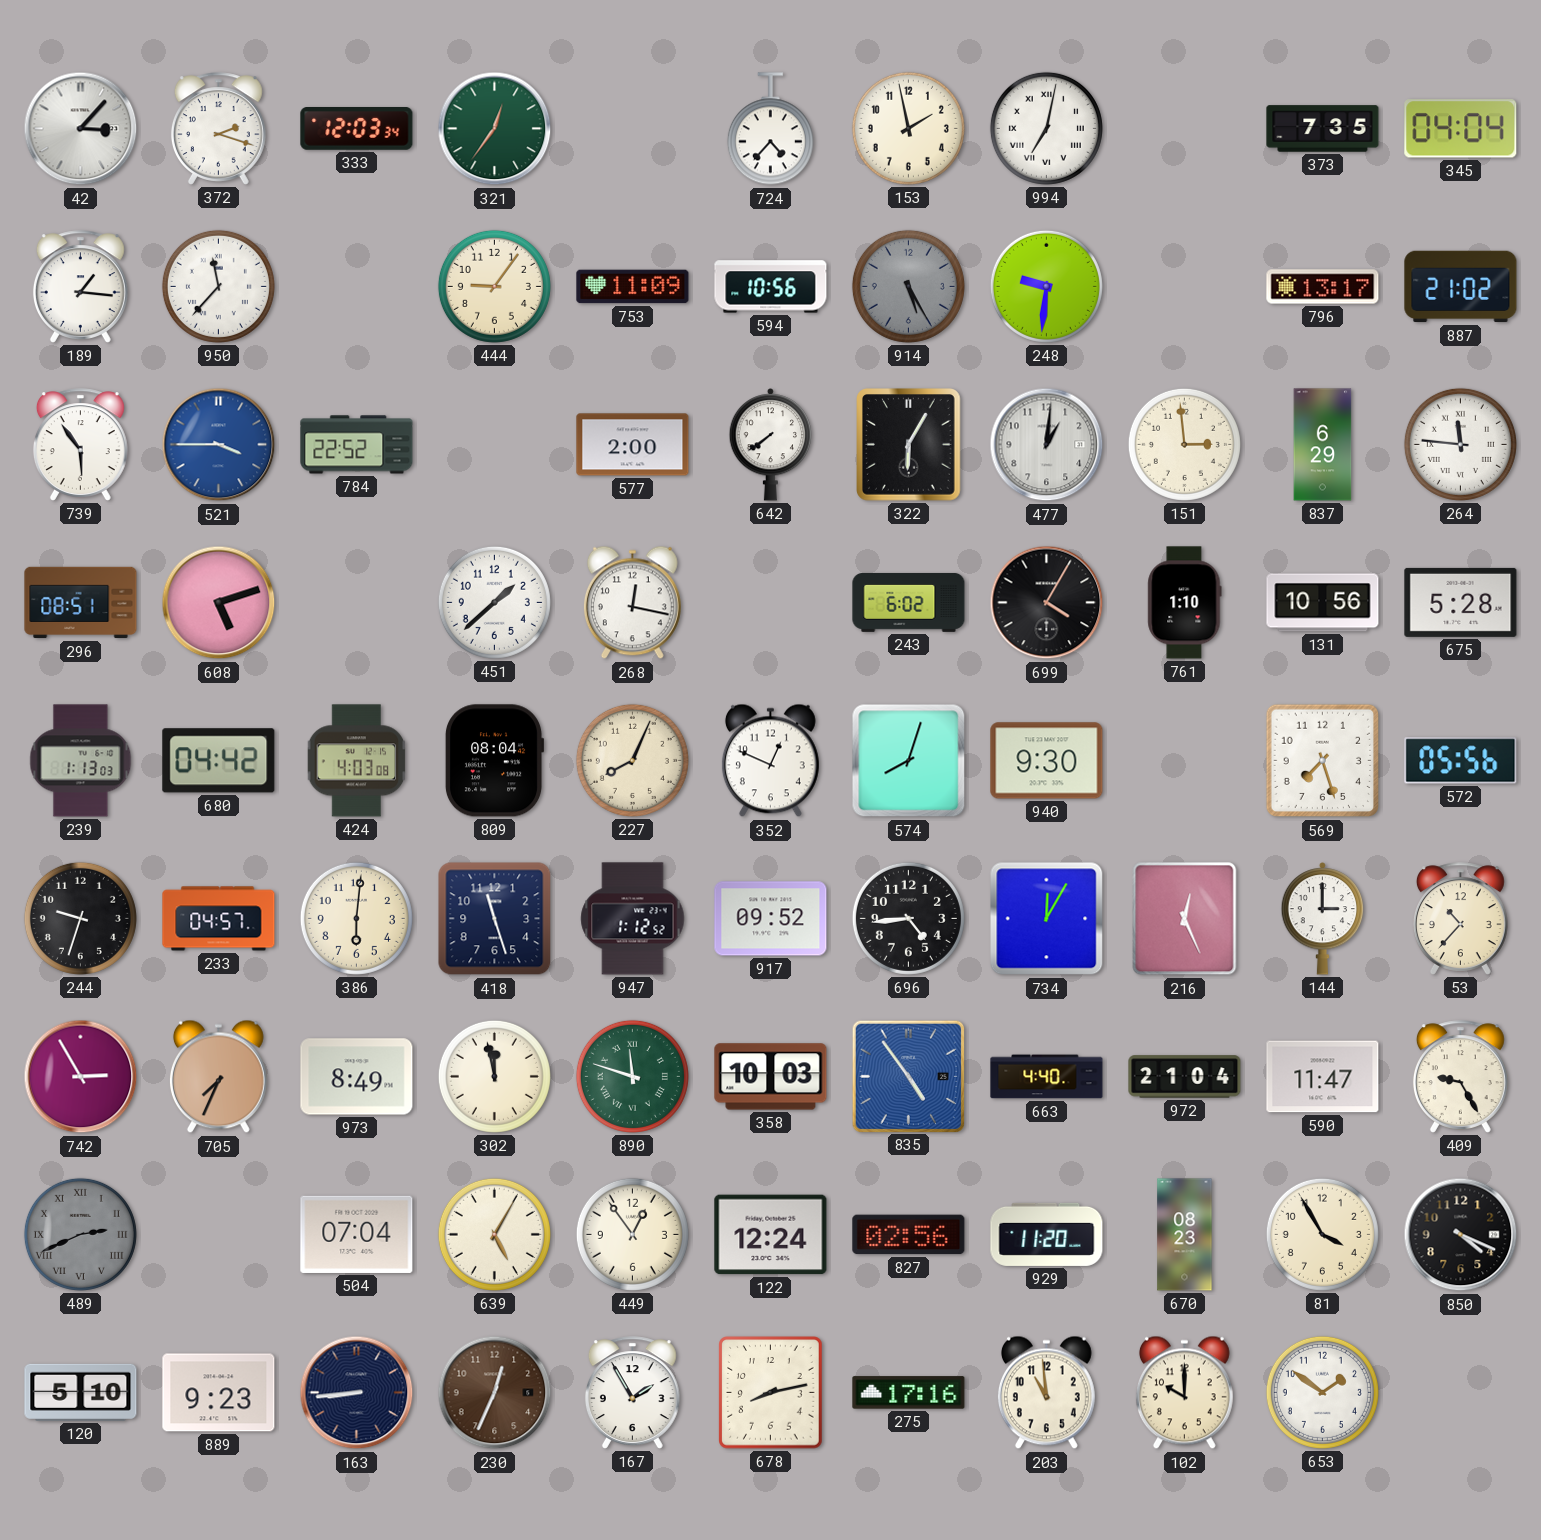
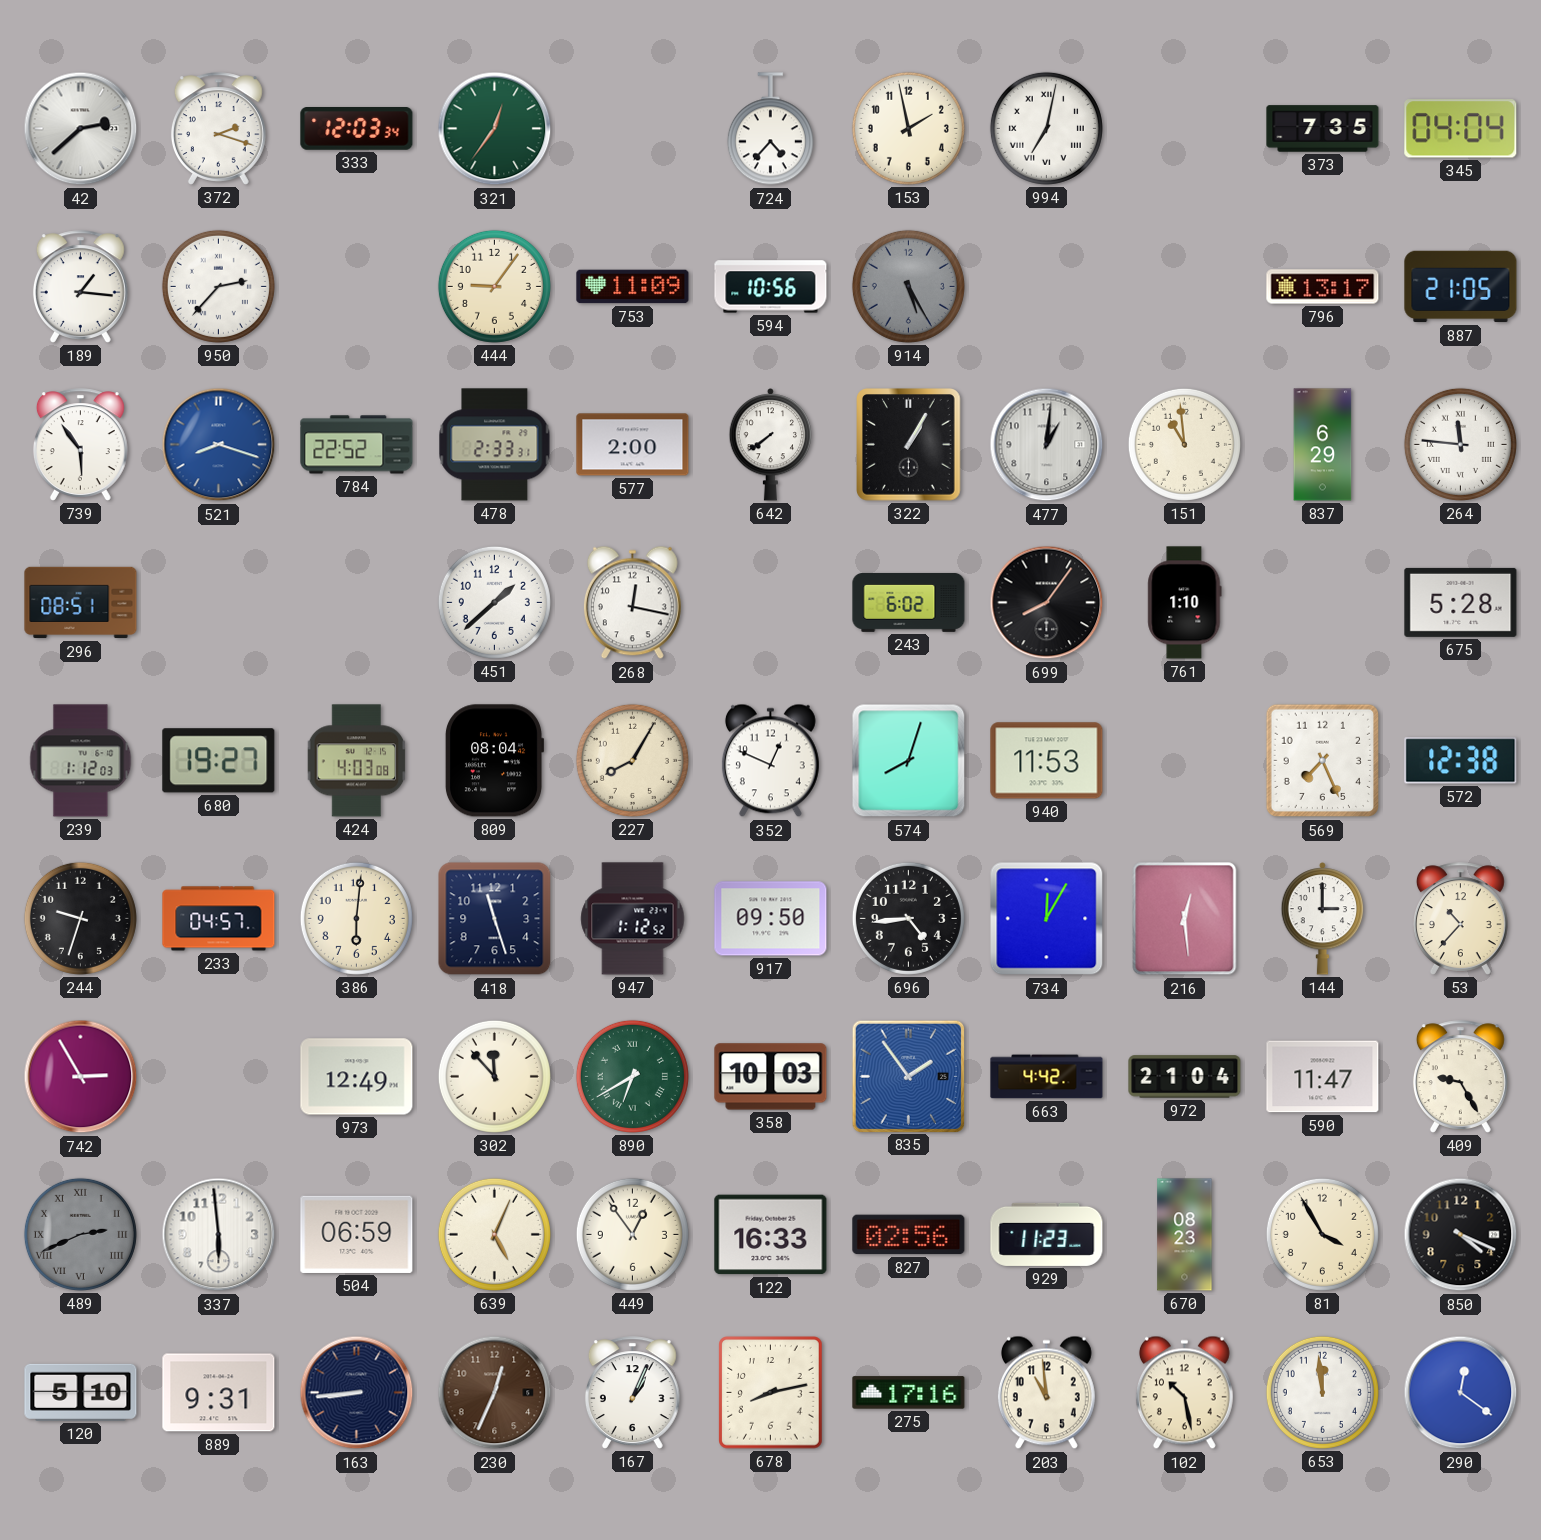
42: 3:07 -> 2:38
950: 11:37 -> 2:37
248: 9:31 -> none
887: 21:02 -> 21:05
521: 3:45 -> 8:18
478: none -> 2:33
322: 6:05 -> 1:05
151: 2:59 -> 10:59
608: 5:12 -> none
699: 4:05 -> 8:06
131: 10:56 -> none
239: 1:13 -> 1:12
680: 04:42 -> 19:27
227: 8:04 -> 8:05
940: 9:30 -> 11:53
569: 7:27 -> 7:26
572: 05:56 -> 12:38
917: 09:52 -> 09:50
216: 12:26 -> 12:29
705: 7:34 -> none
973: 8:49 -> 12:49
302: 11:58 -> 11:53
890: 11:48 -> 6:40
835: 4:54 -> 1:54
663: 4:40 -> 4:42
337: none -> 5:59
504: 07:04 -> 06:59
639: 5:05 -> 5:04
122: 12:24 -> 16:33
929: 11:20 -> 11:23
889: 9:23 -> 9:31
167: 1:55 -> 1:04
102: 10:00 -> 10:28
653: 1:51 -> 11:59
290: none -> 12:21
